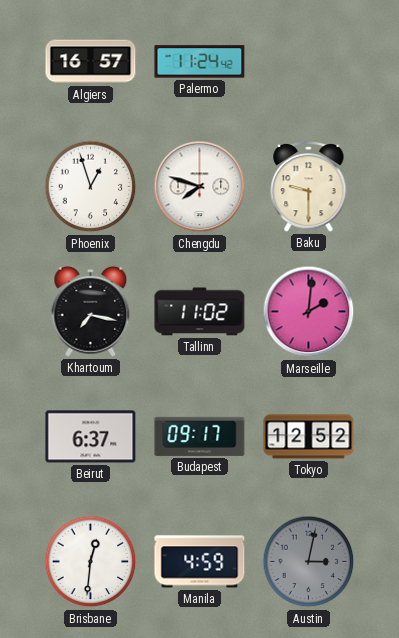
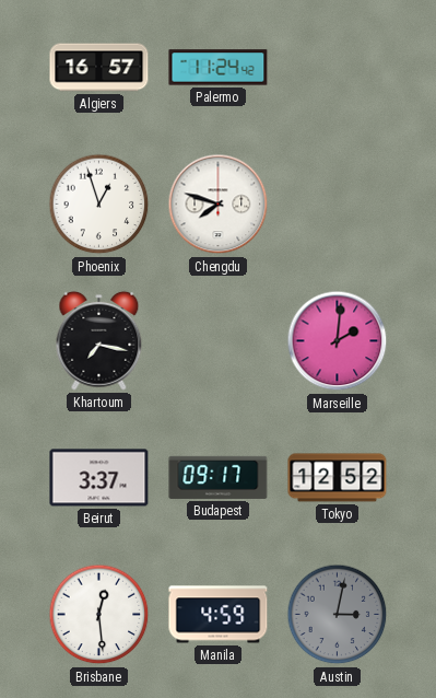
Baku: 9:30 -> none
Tallinn: 11:02 -> none
Beirut: 6:37 -> 3:37
Brisbane: 12:31 -> 12:29
